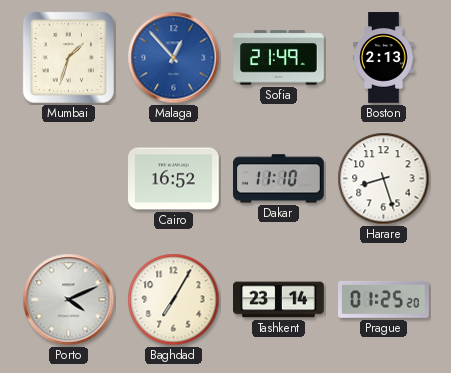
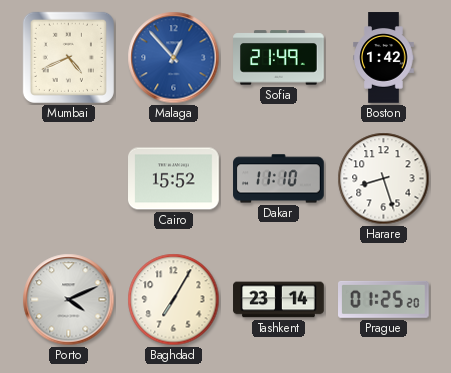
Mumbai: 1:33 -> 4:41
Boston: 2:13 -> 1:42
Cairo: 16:52 -> 15:52
